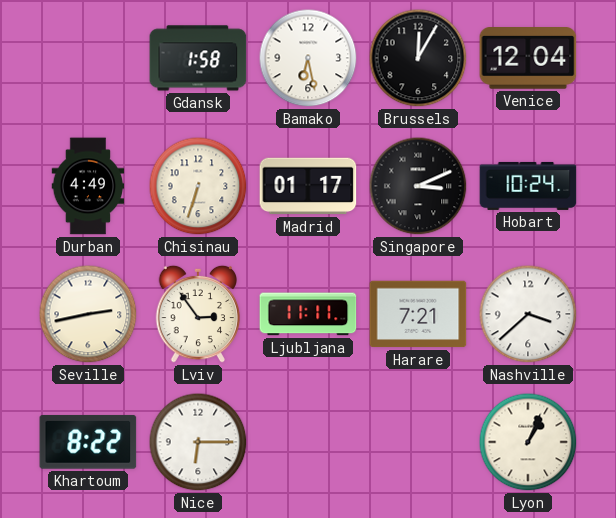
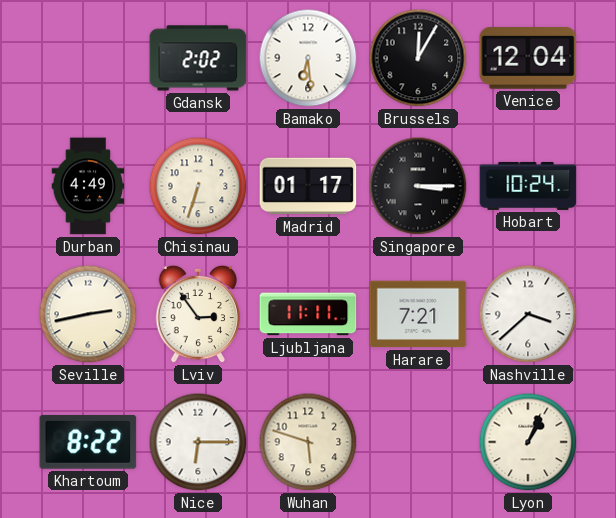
Gdansk: 1:58 -> 2:02
Bamako: 6:28 -> 6:29
Singapore: 3:11 -> 3:15
Wuhan: none -> 5:48
